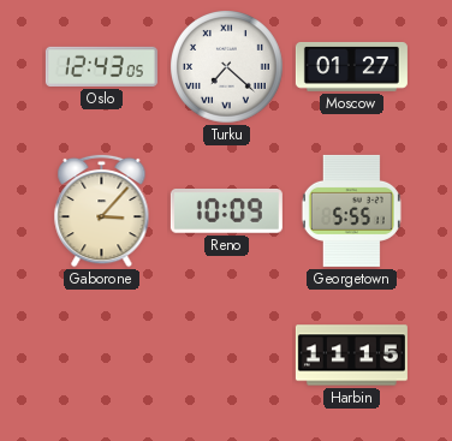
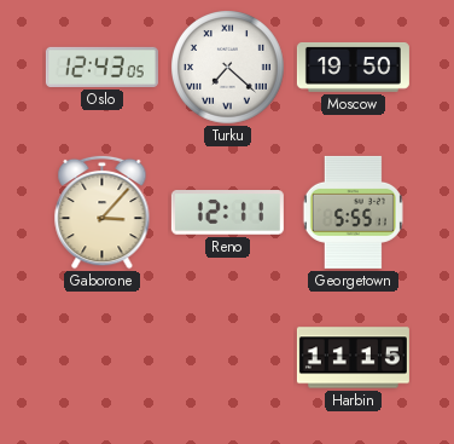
Moscow: 01:27 -> 19:50
Reno: 10:09 -> 12:11
